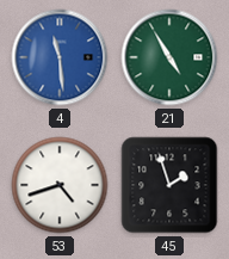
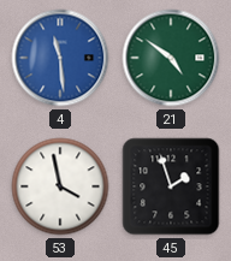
21: 4:55 -> 4:51
53: 4:42 -> 3:58
